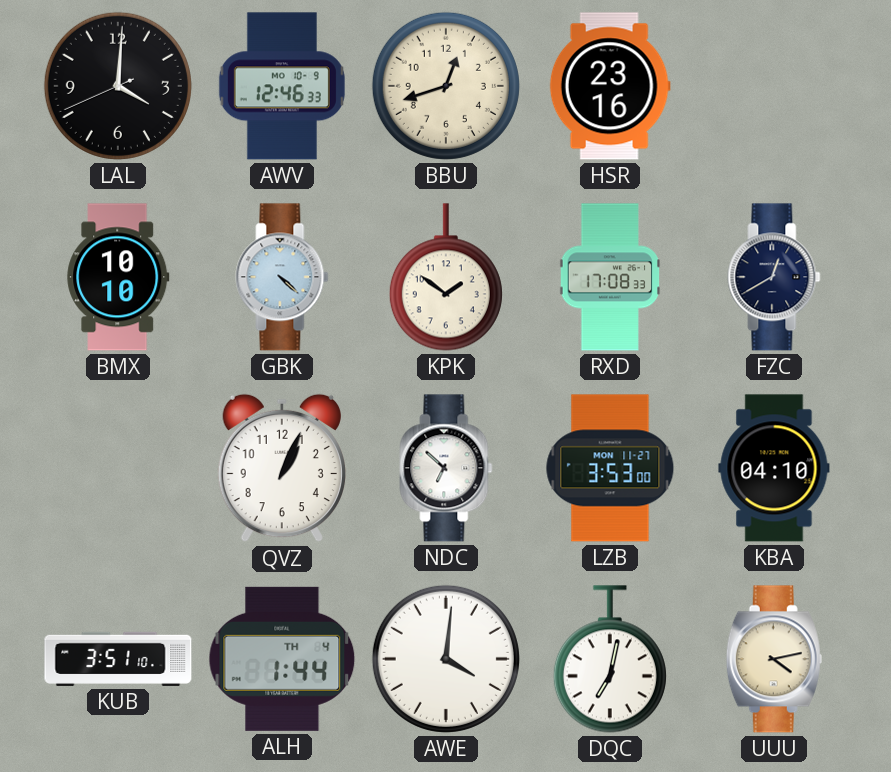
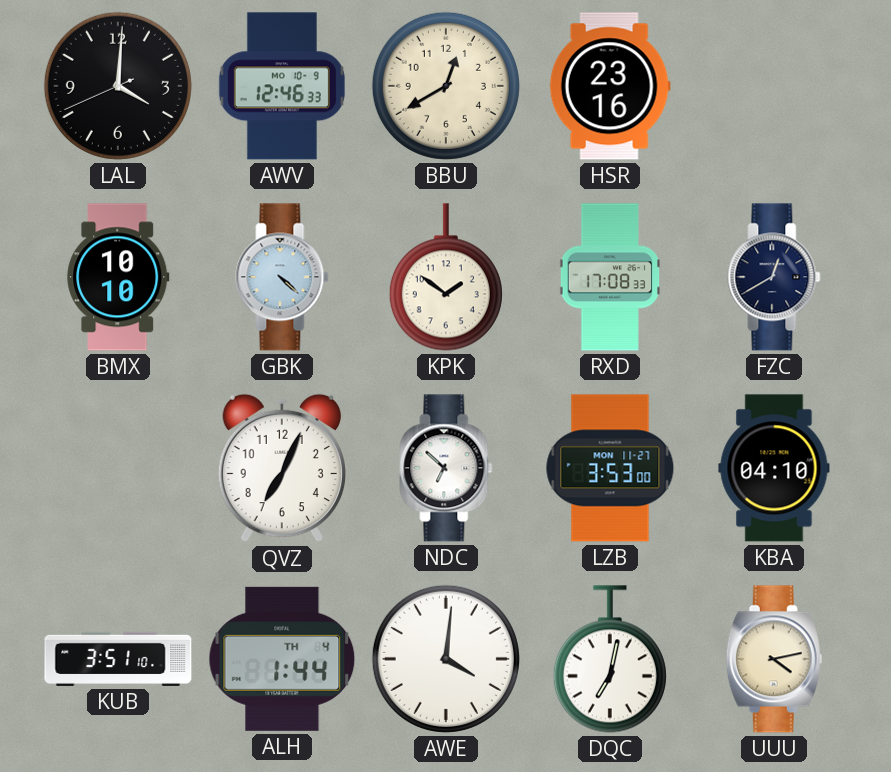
BBU: 12:42 -> 12:40
QVZ: 1:04 -> 7:04
